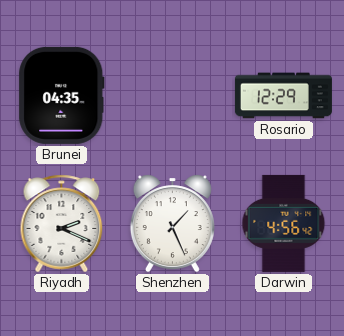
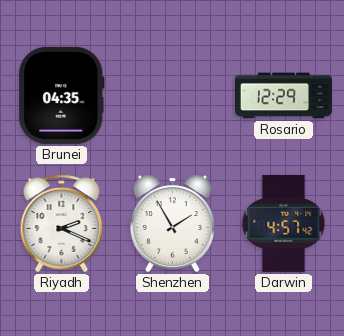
Shenzhen: 1:26 -> 1:55
Darwin: 4:56 -> 4:57
